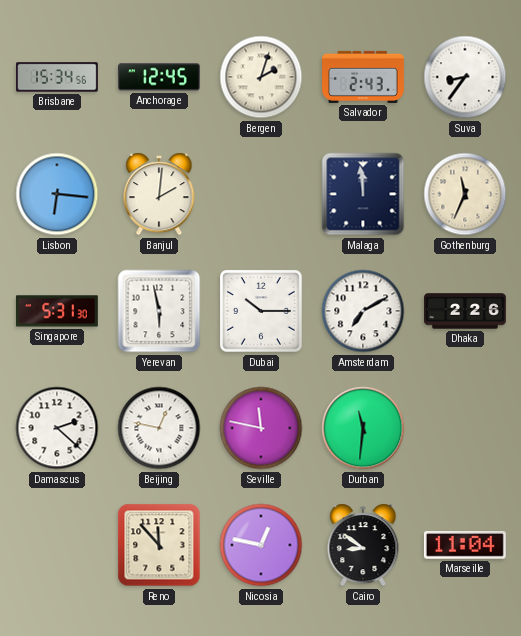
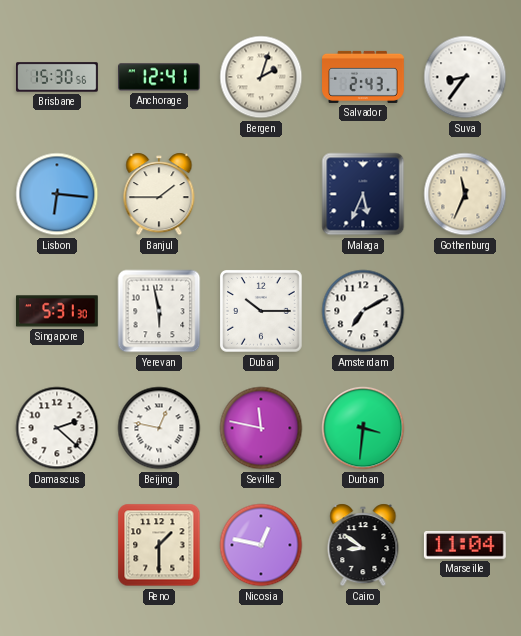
Brisbane: 15:34 -> 15:30
Anchorage: 12:45 -> 12:41
Banjul: 2:01 -> 1:45
Malaga: 11:59 -> 5:34
Dhaka: 2:26 -> none
Durban: 11:31 -> 3:31
Reno: 11:53 -> 1:30
